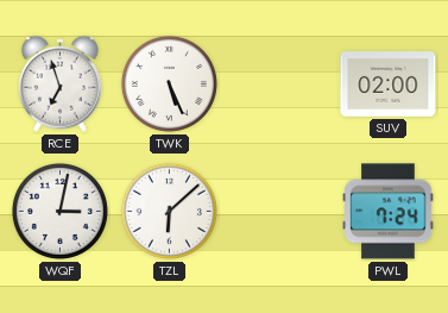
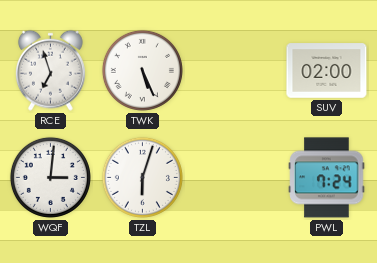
WQF: 3:02 -> 3:01
TZL: 6:08 -> 6:03
